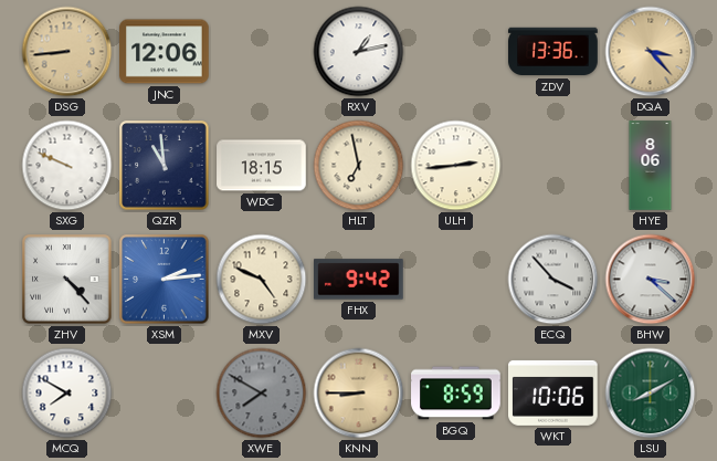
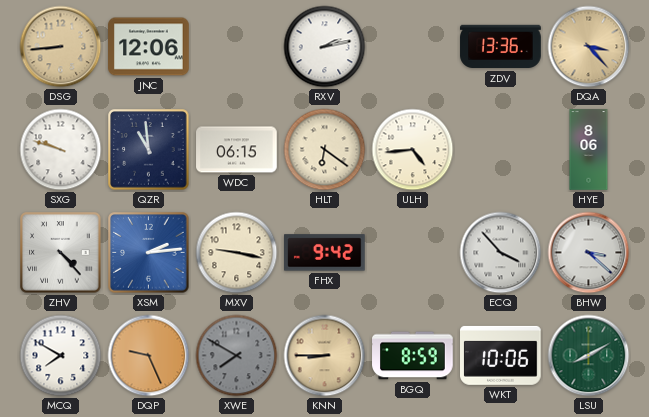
RXV: 1:13 -> 2:13
SXG: 9:49 -> 9:48
WDC: 18:15 -> 06:15
HLT: 6:58 -> 6:21
ULH: 2:44 -> 4:44
MXV: 4:49 -> 9:17
DQP: none -> 9:26
